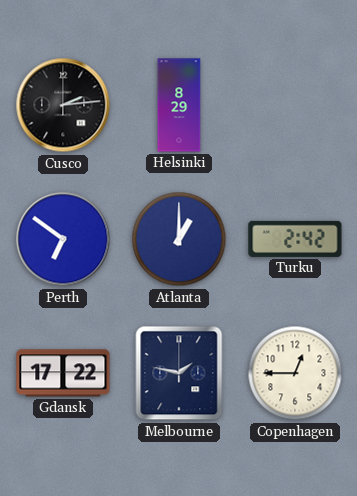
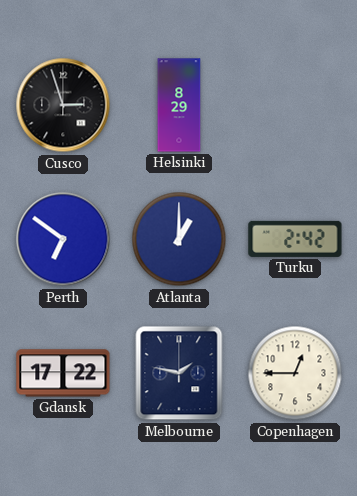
Cusco: 2:14 -> 2:57
